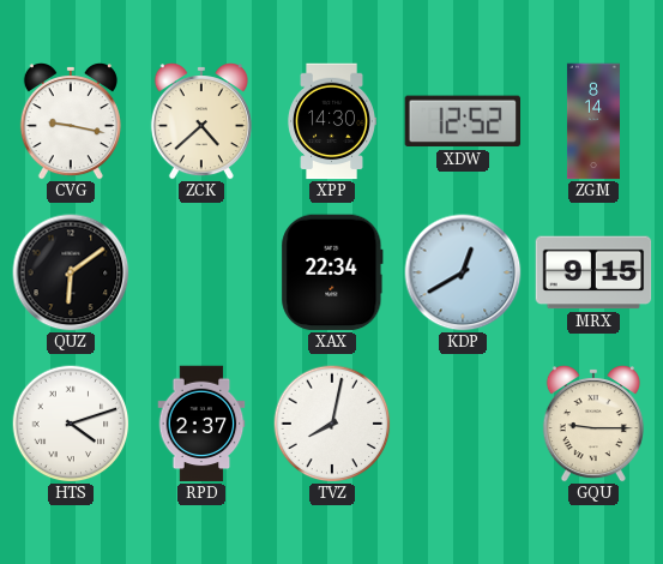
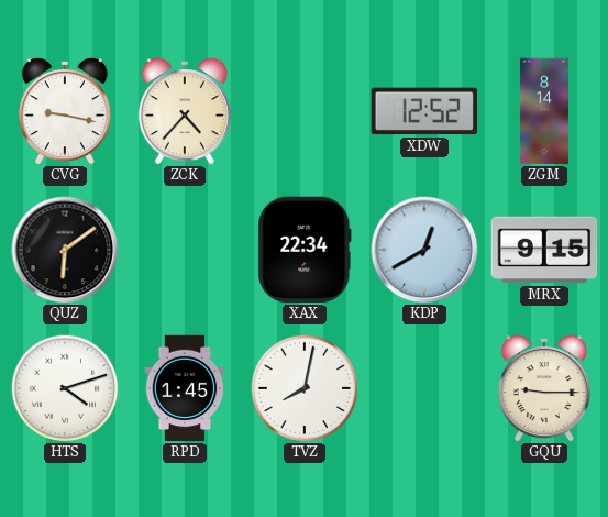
ZCK: 4:38 -> 4:37
XPP: 14:30 -> none
RPD: 2:37 -> 1:45
